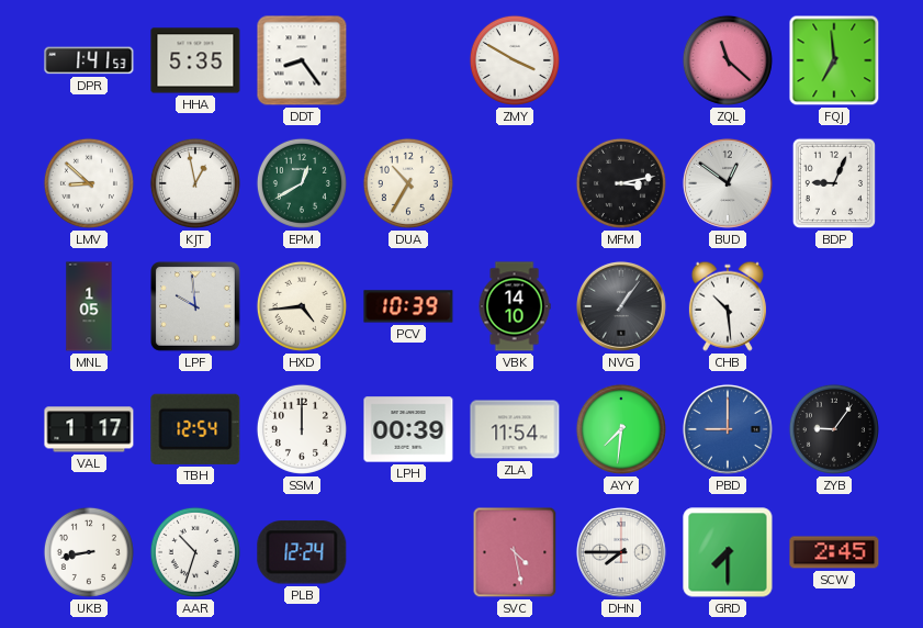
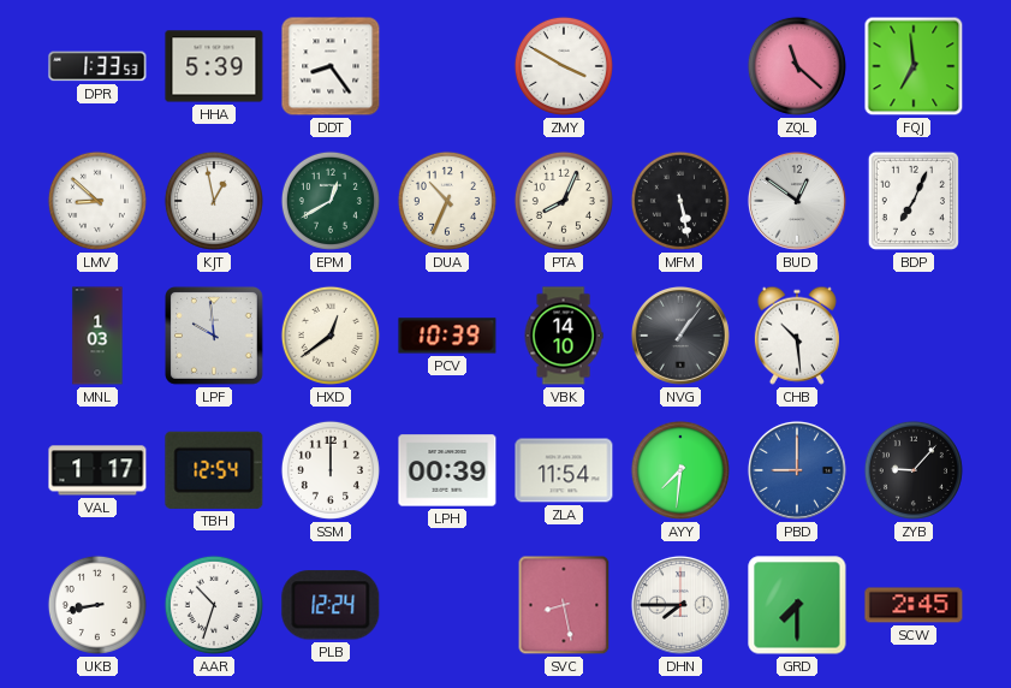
DPR: 1:41 -> 1:33
HHA: 5:35 -> 5:39
DUA: 10:35 -> 10:34
PTA: none -> 8:04
MFM: 3:13 -> 5:28
BDP: 9:04 -> 7:04
MNL: 1:05 -> 1:03
HXD: 4:44 -> 12:39
ZYB: 9:06 -> 9:07
SVC: 4:28 -> 8:28
